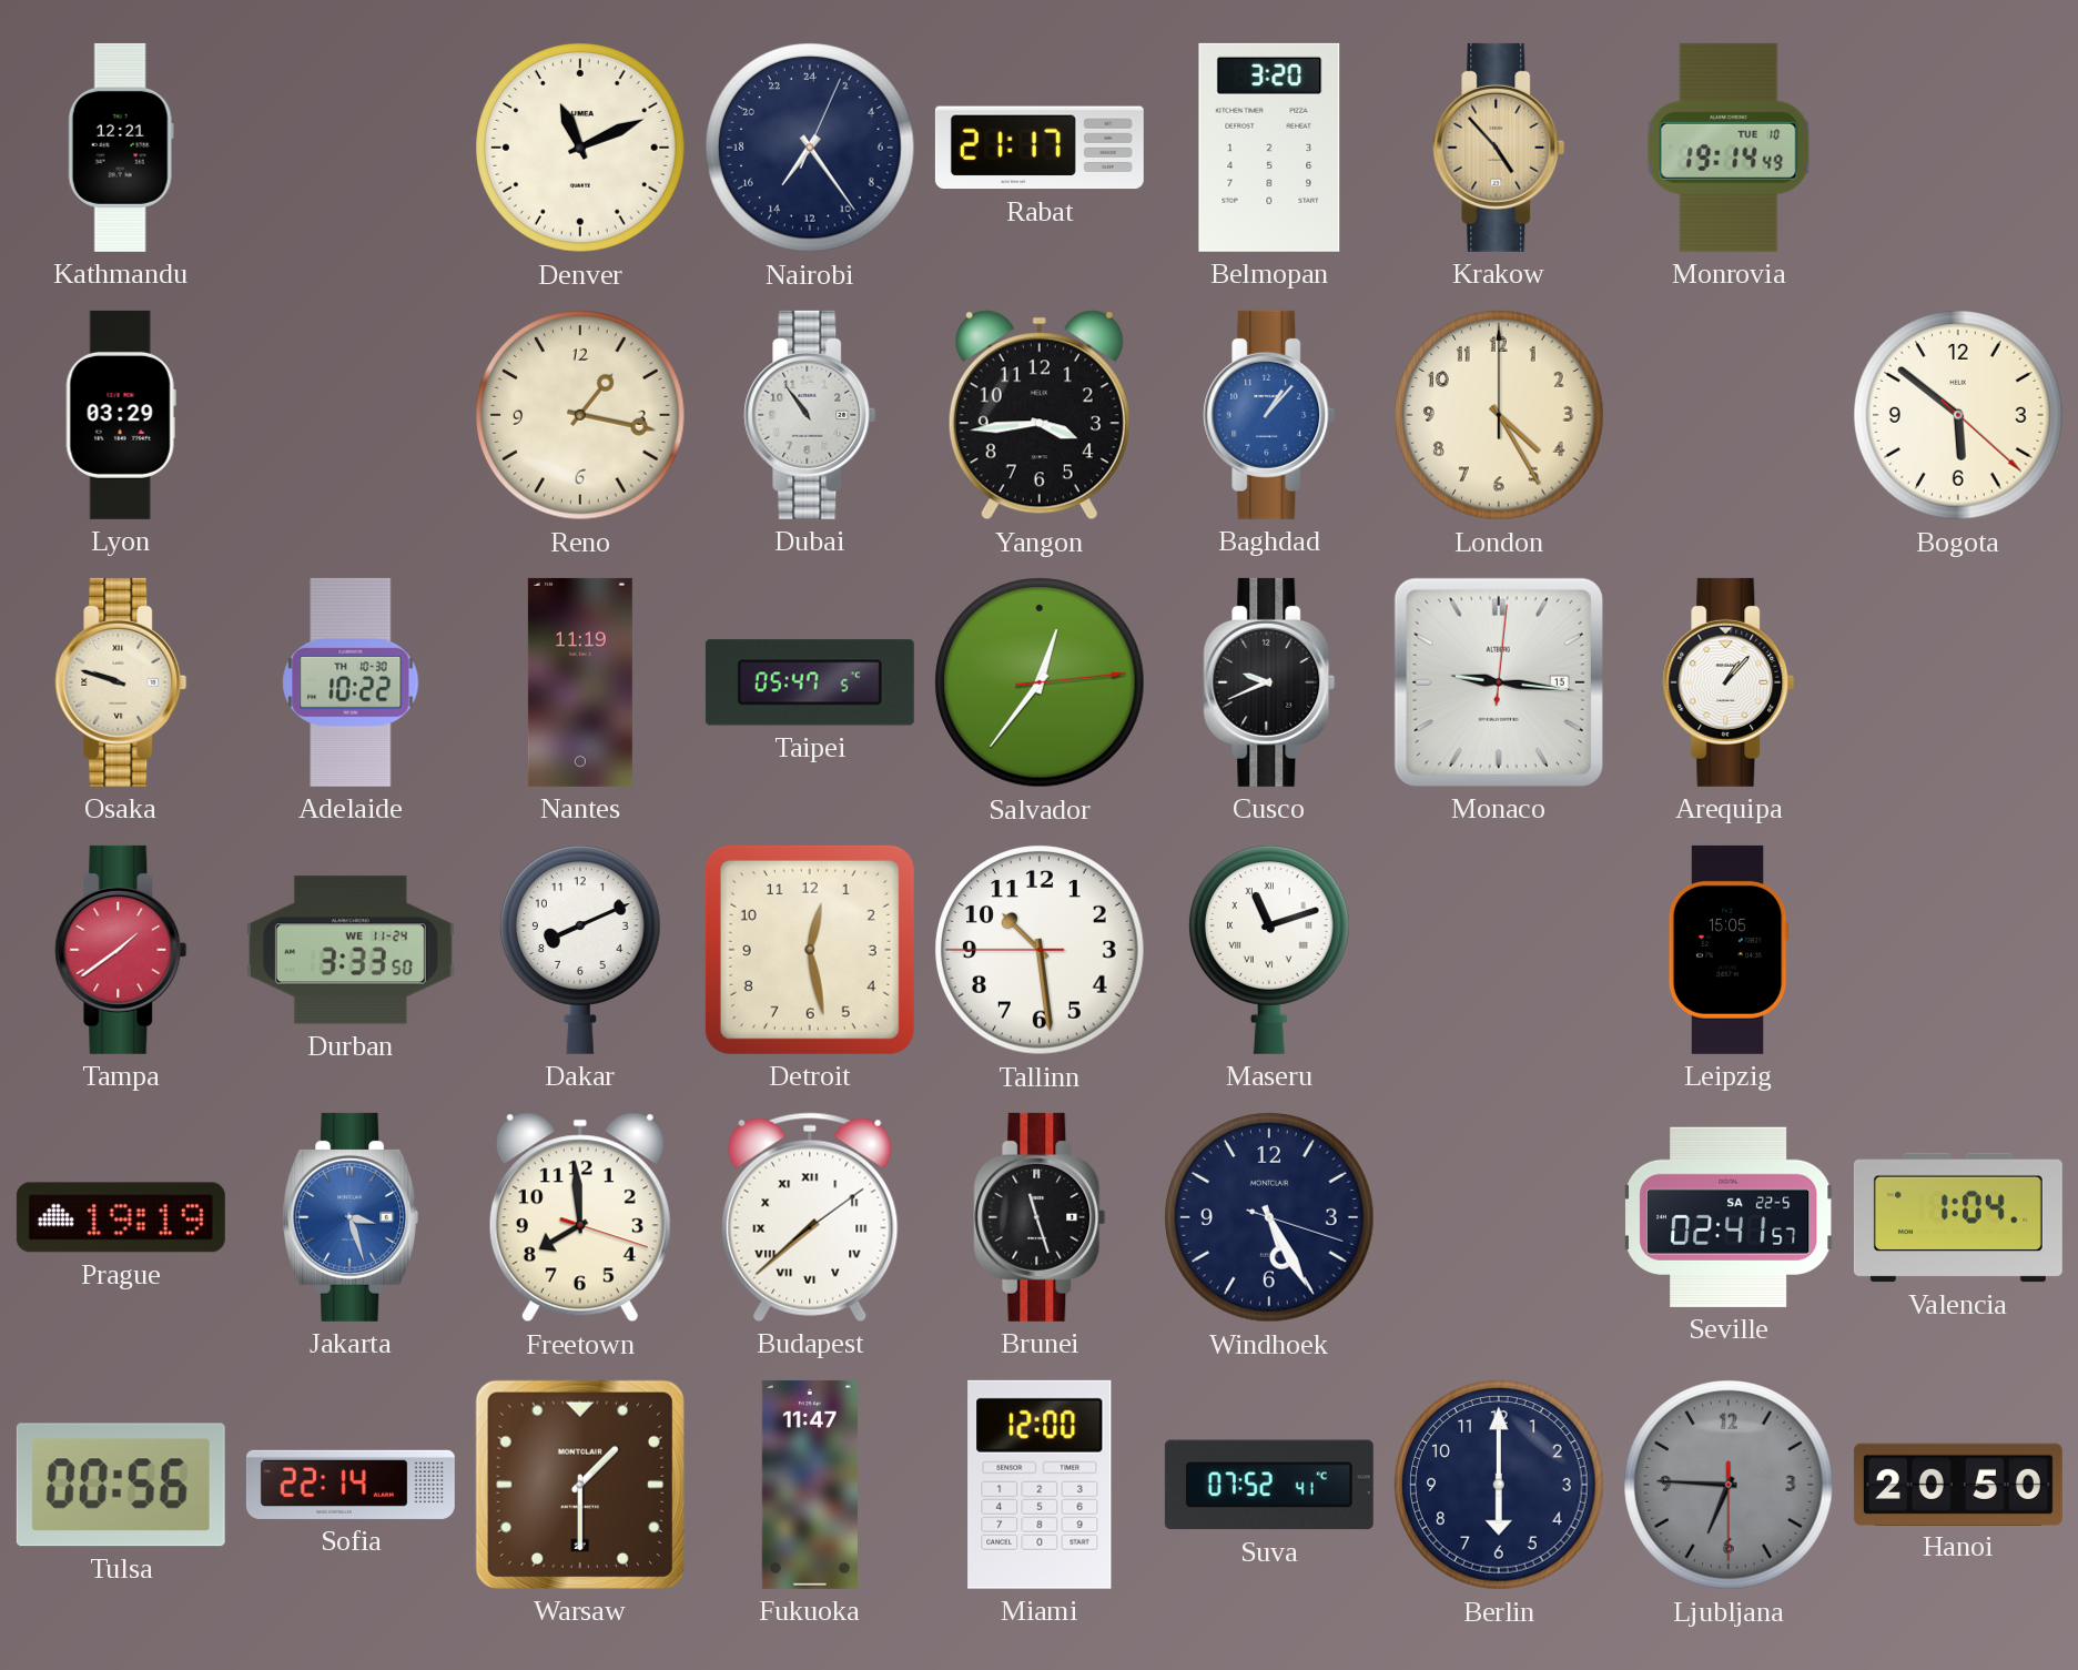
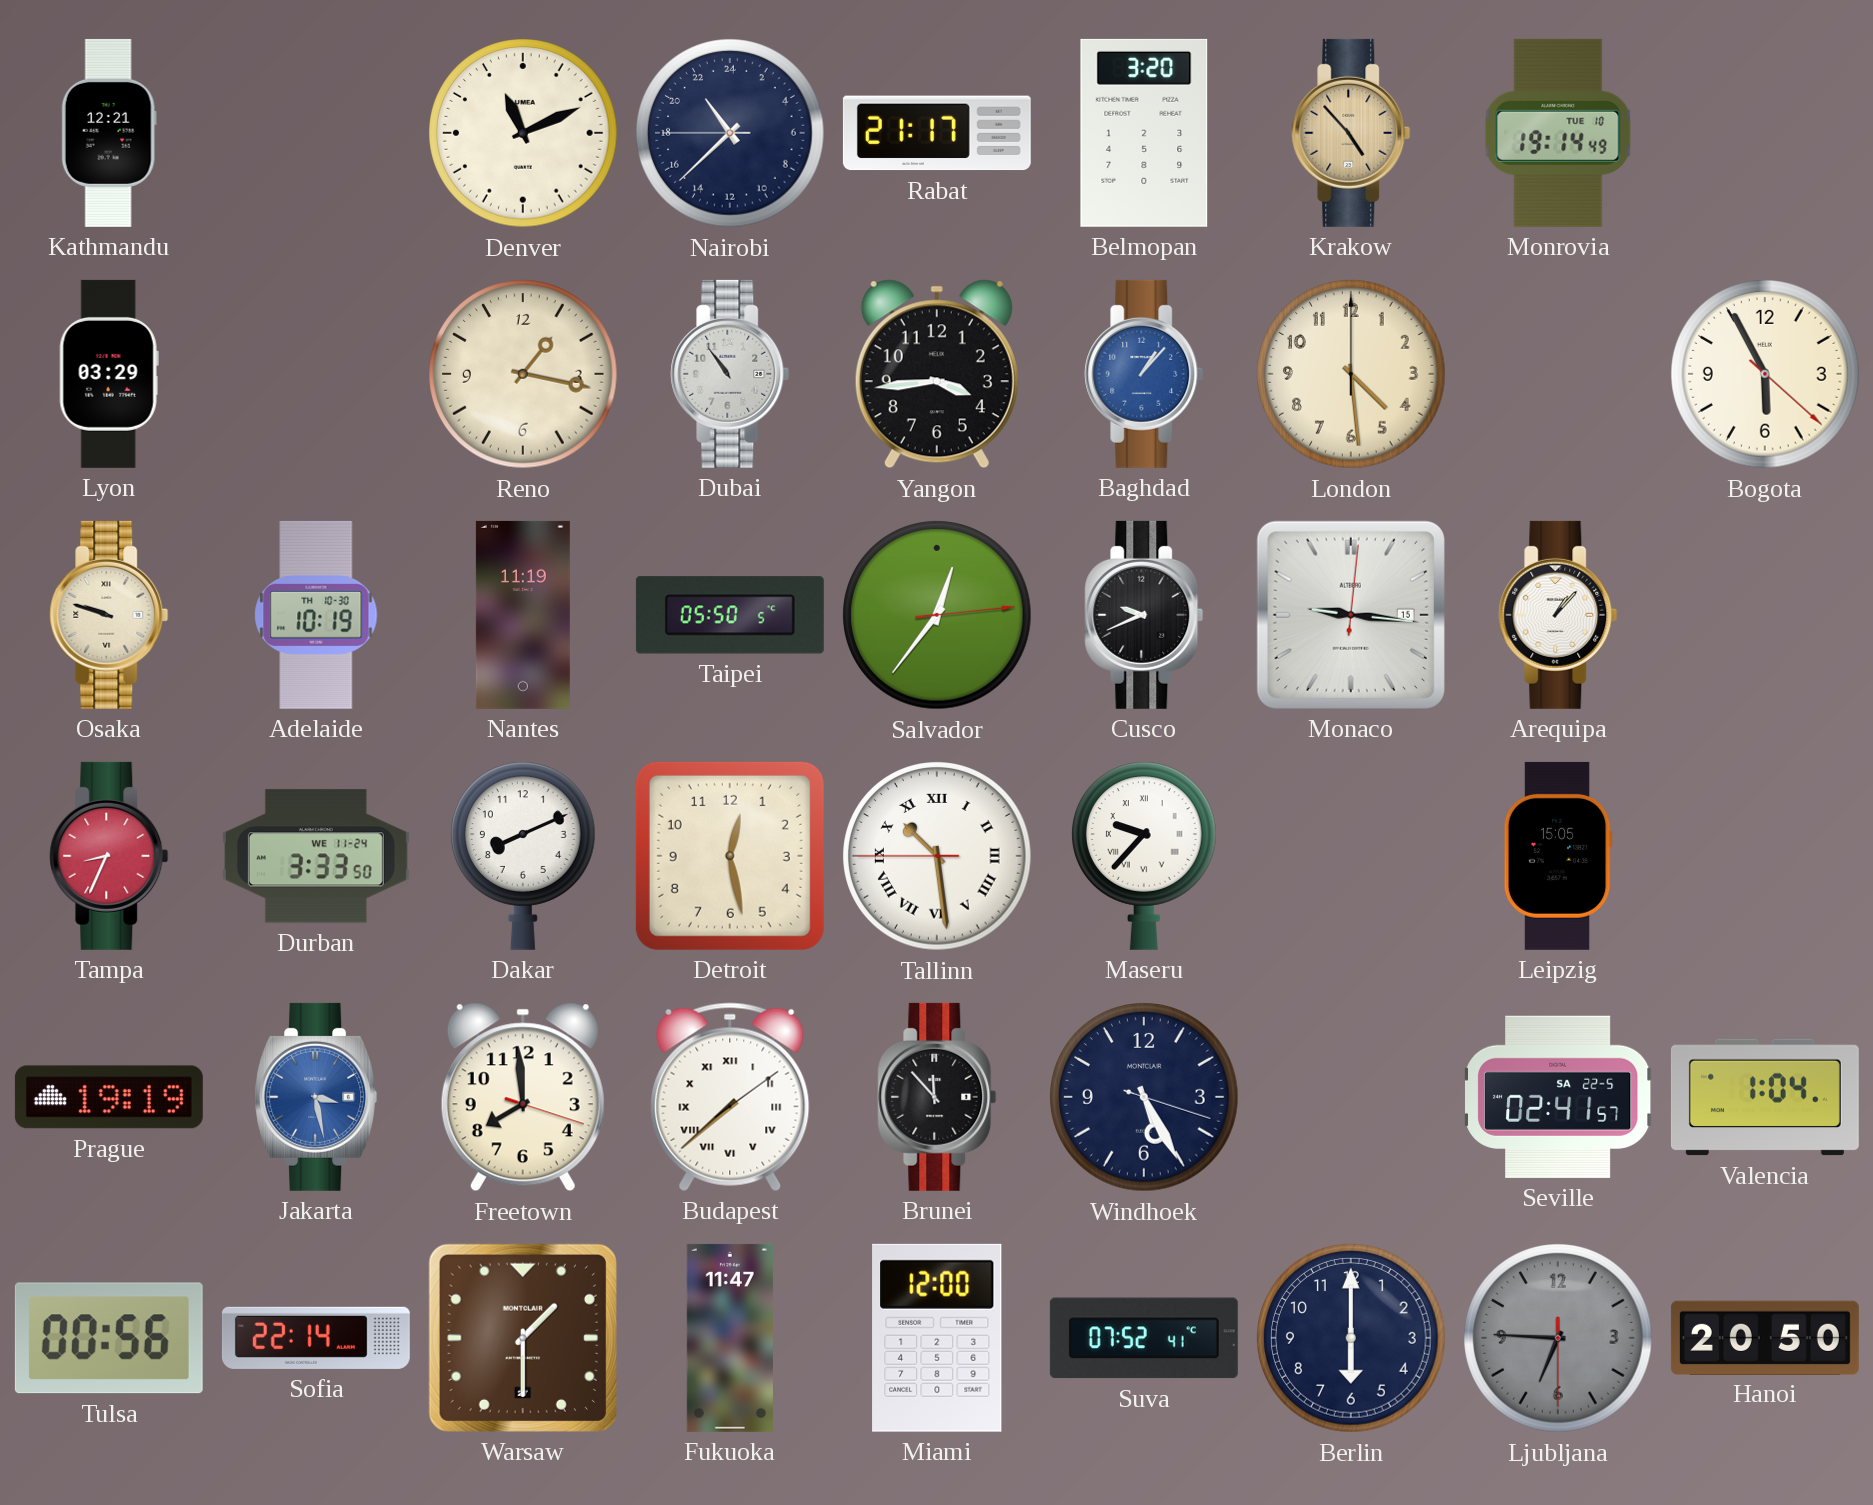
Nairobi: 14:24 -> 21:37
London: 4:25 -> 4:29
Bogota: 5:51 -> 5:55
Adelaide: 10:22 -> 10:19
Taipei: 05:47 -> 05:50
Tampa: 1:39 -> 8:34
Tallinn numerals: Arabic -> Roman
Maseru: 11:12 -> 9:37
Jakarta: 3:27 -> 3:28
Brunei: 11:27 -> 11:53
